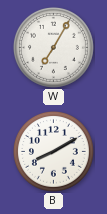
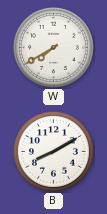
W: 7:05 -> 7:40
